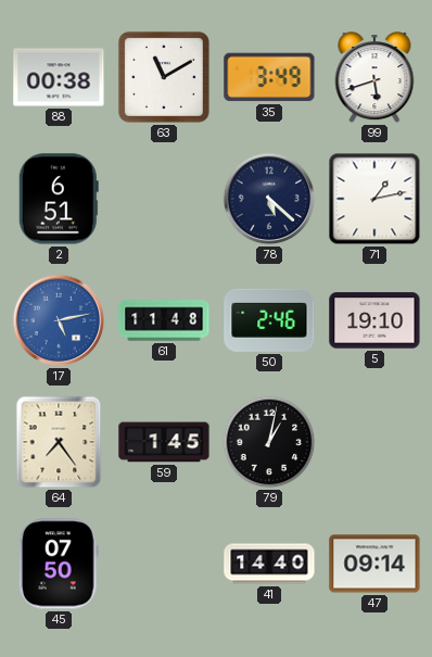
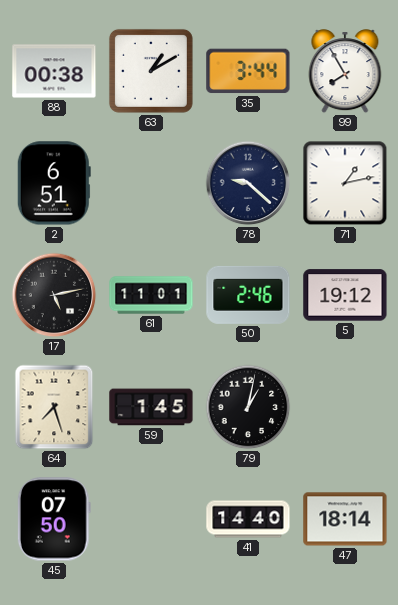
63: 11:10 -> 1:10
35: 3:49 -> 3:44
99: 5:42 -> 7:55
78: 5:22 -> 9:22
17 dial: blue -> black
61: 11:48 -> 11:01
5: 19:10 -> 19:12
64: 7:24 -> 7:27
47: 09:14 -> 18:14
